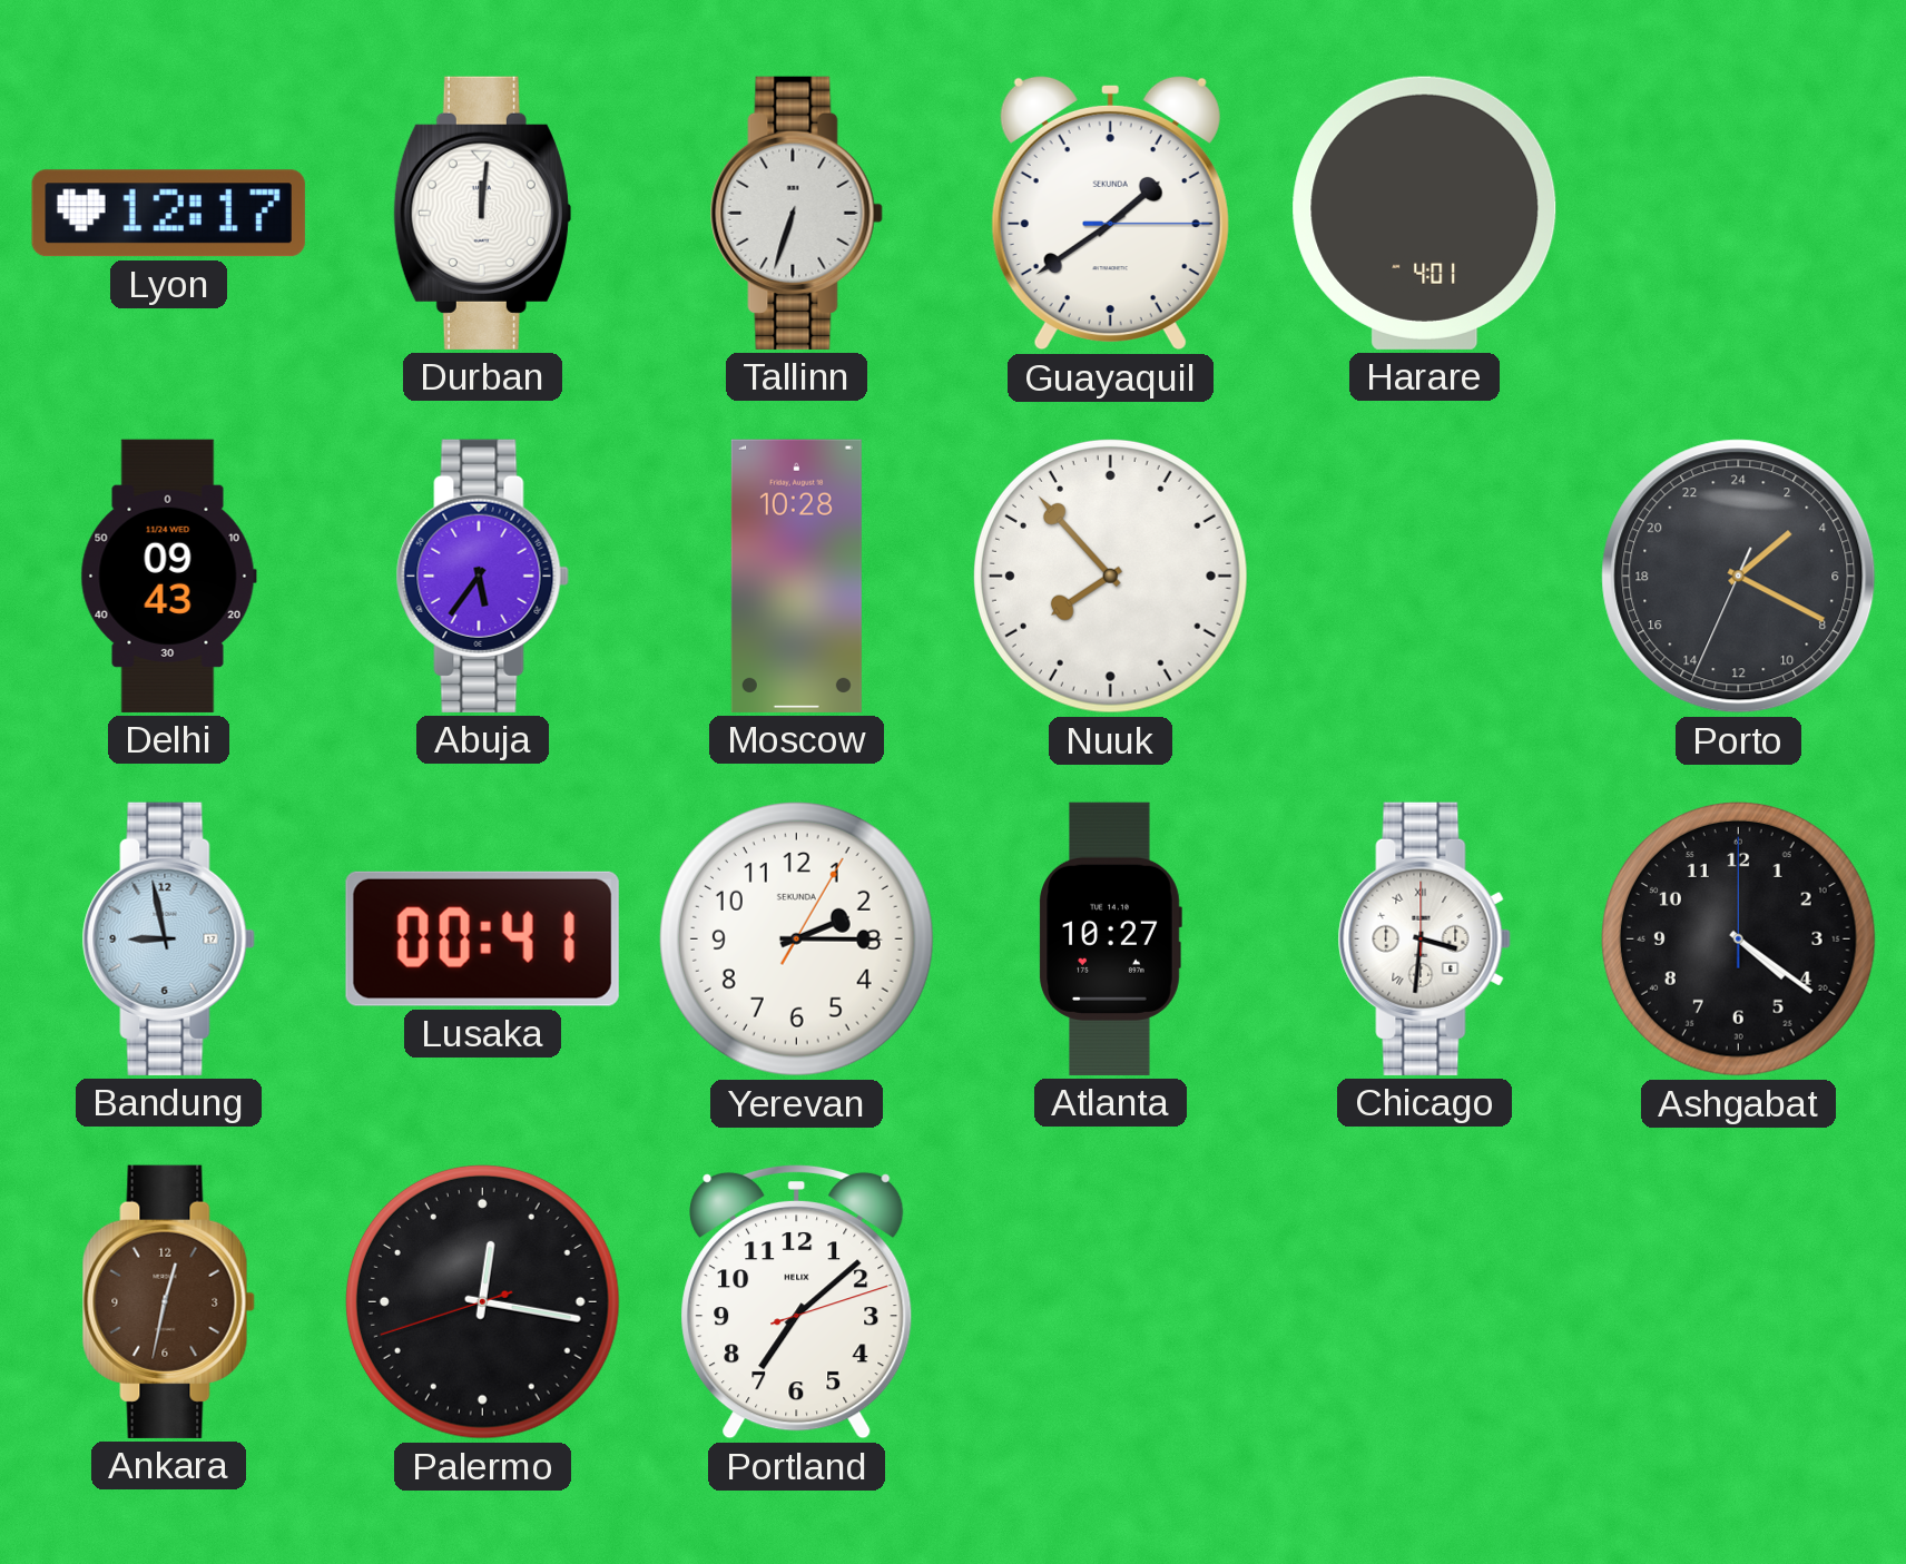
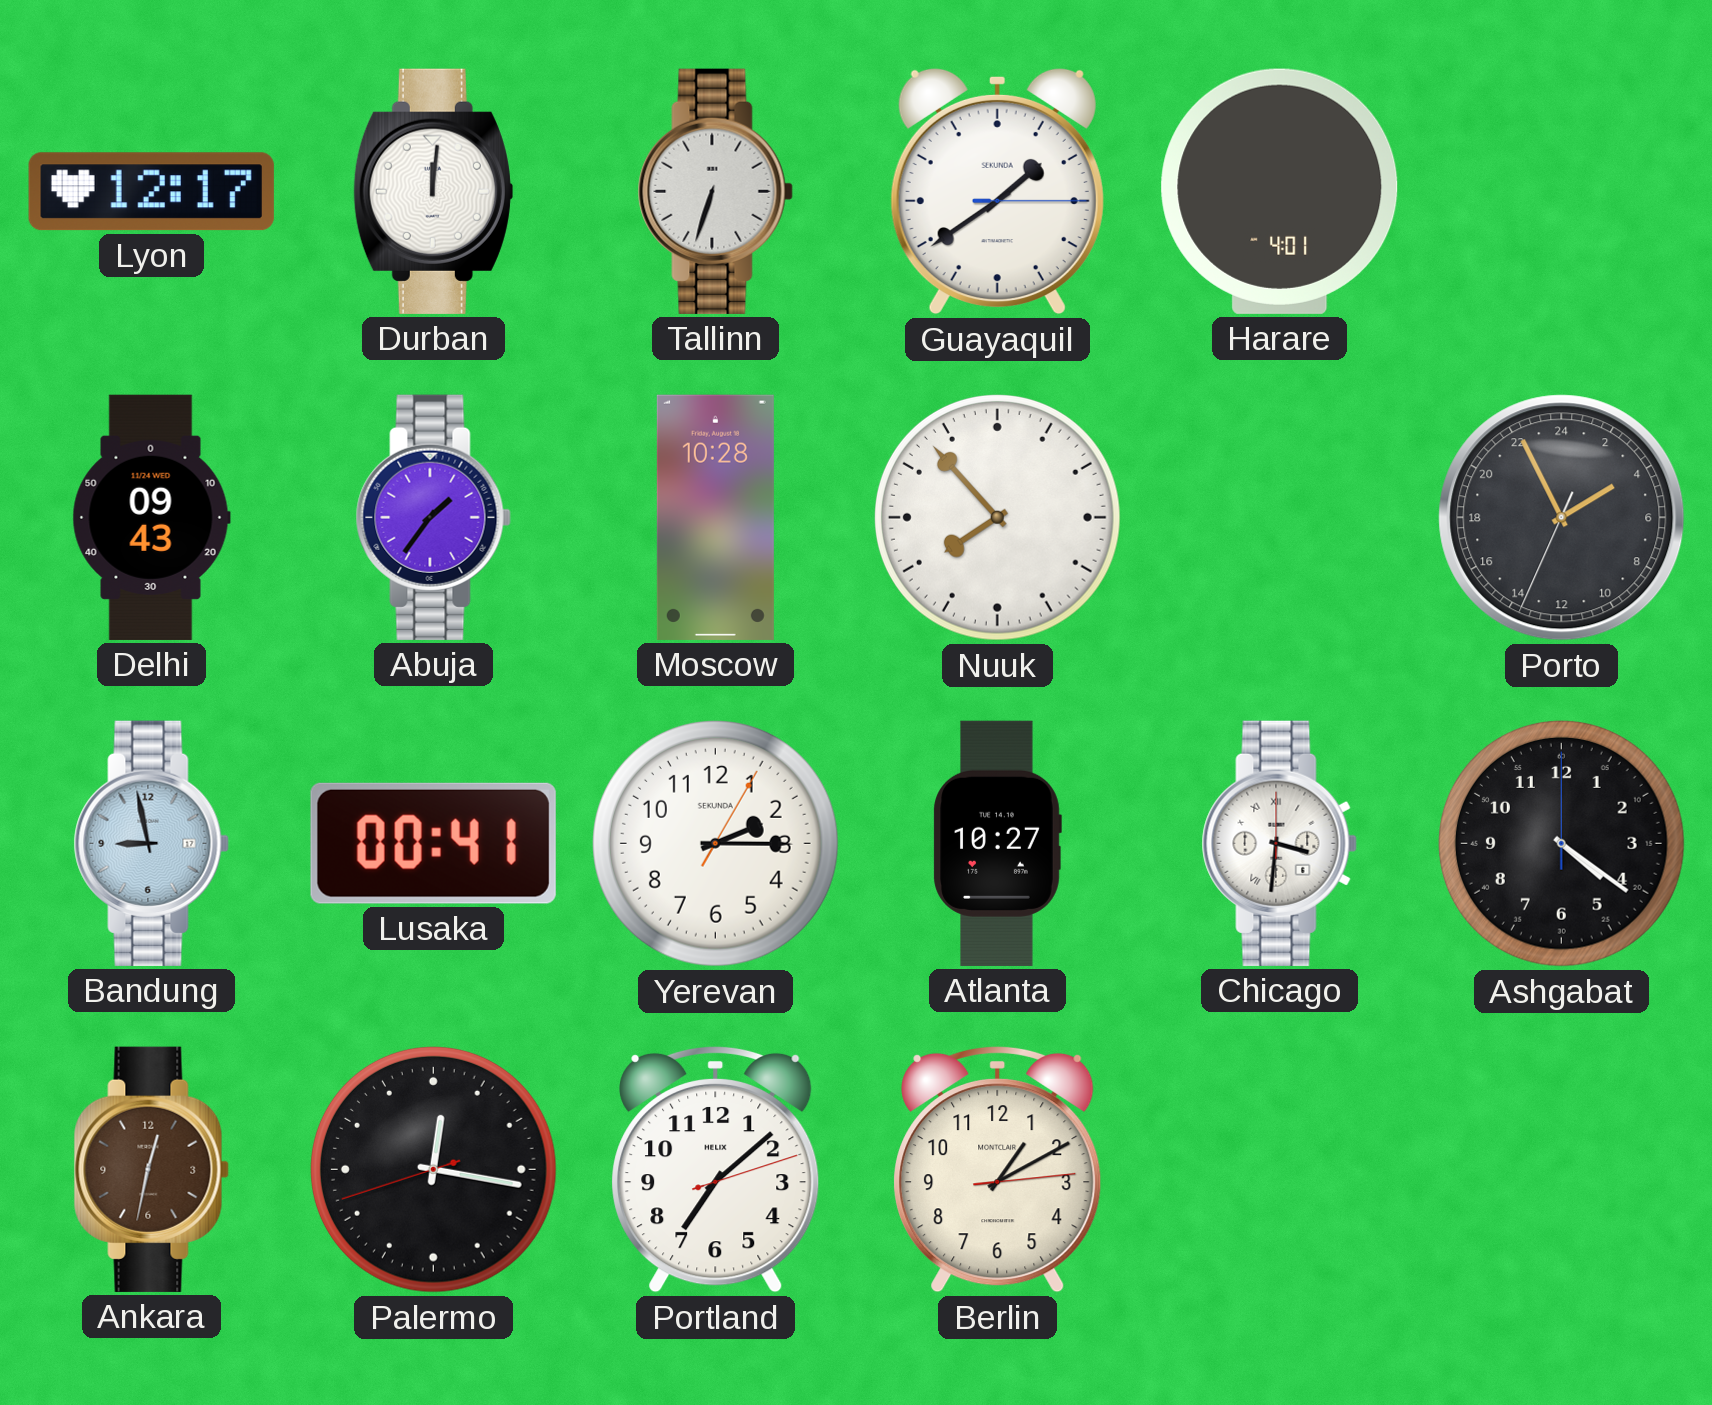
Abuja: 5:36 -> 1:36
Porto: 3:19 -> 3:55
Berlin: none -> 1:10
